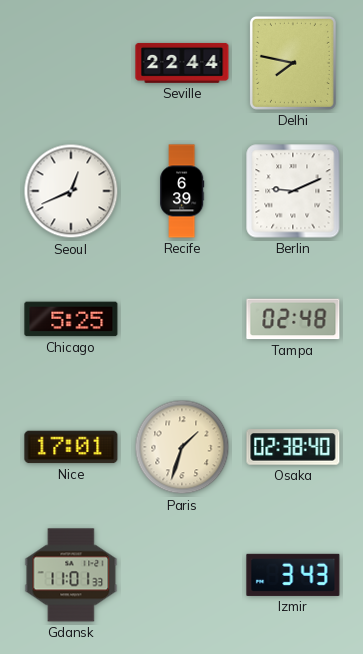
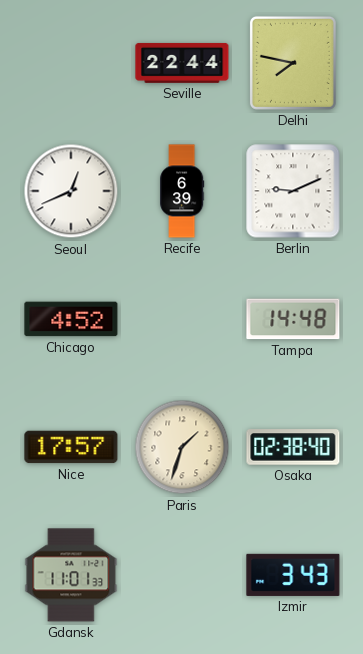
Chicago: 5:25 -> 4:52
Tampa: 02:48 -> 14:48
Nice: 17:01 -> 17:57
